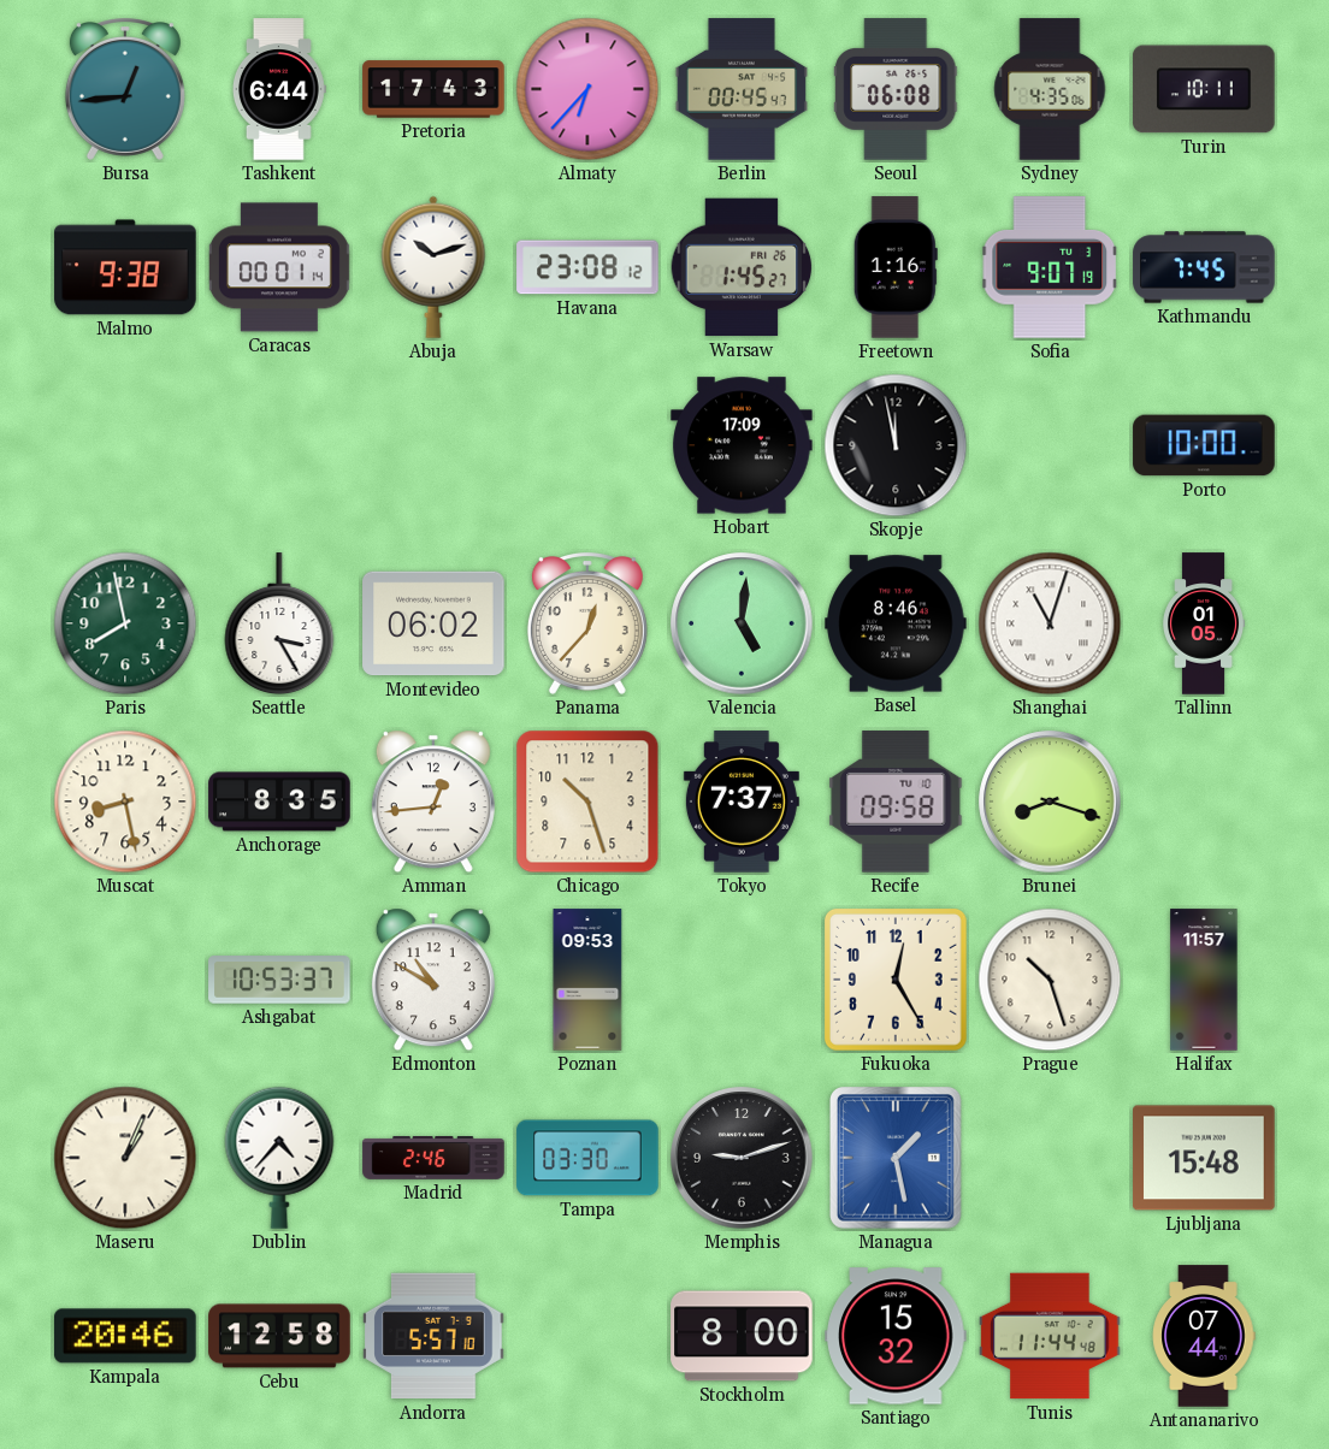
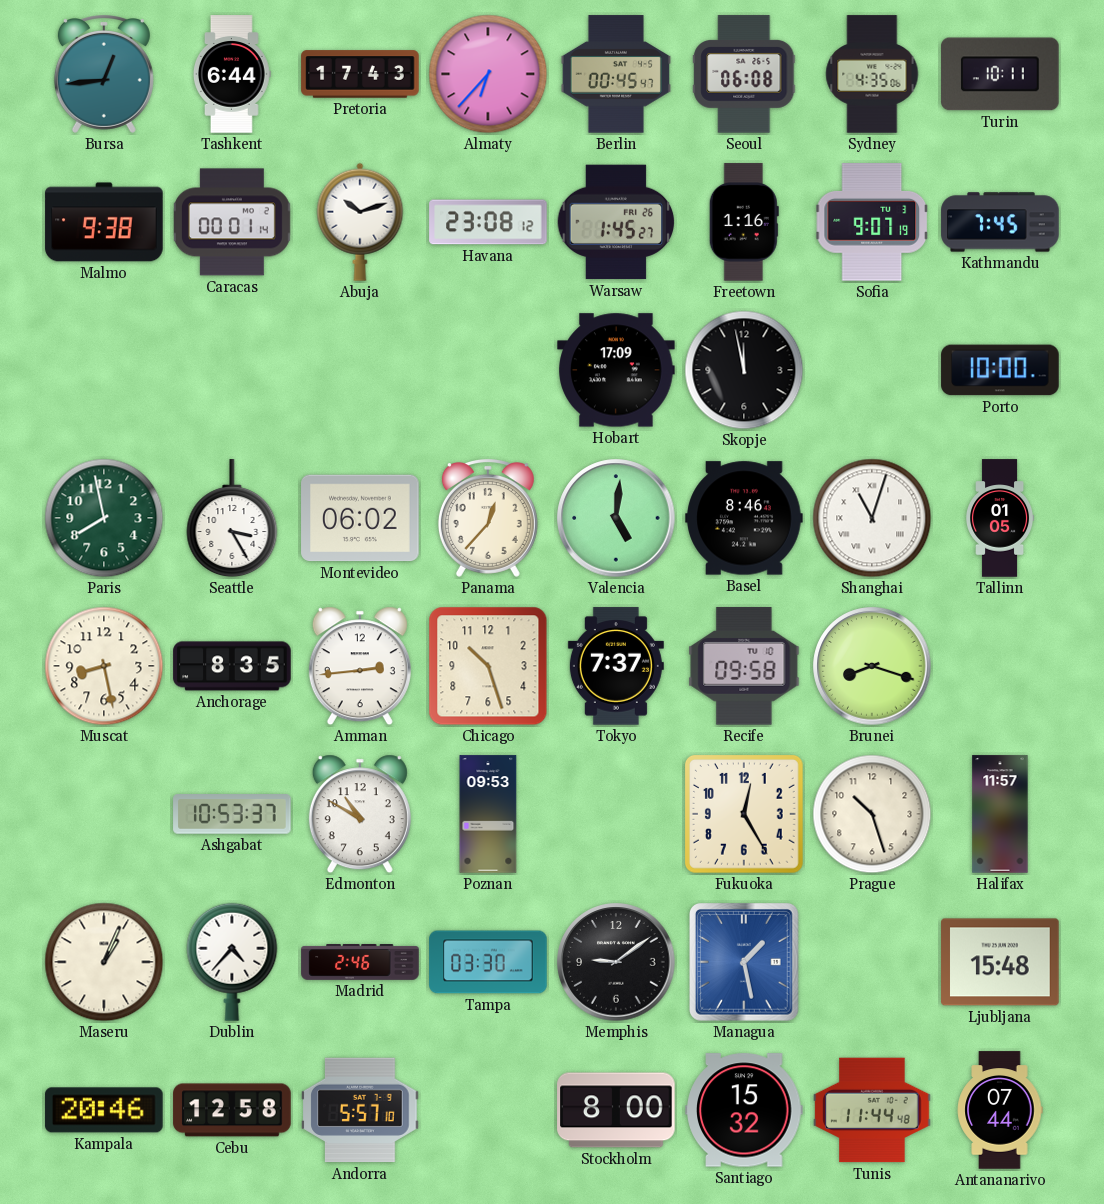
Amman: 12:44 -> 2:44
Memphis: 9:12 -> 9:09
